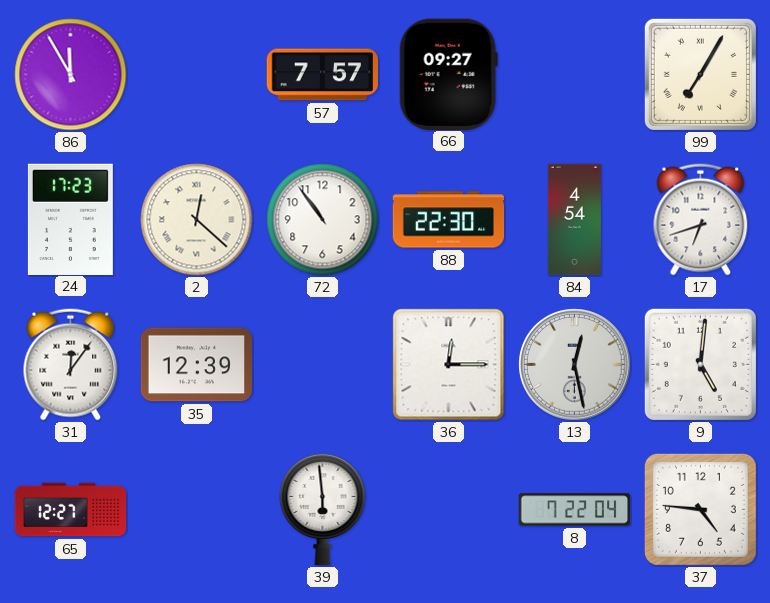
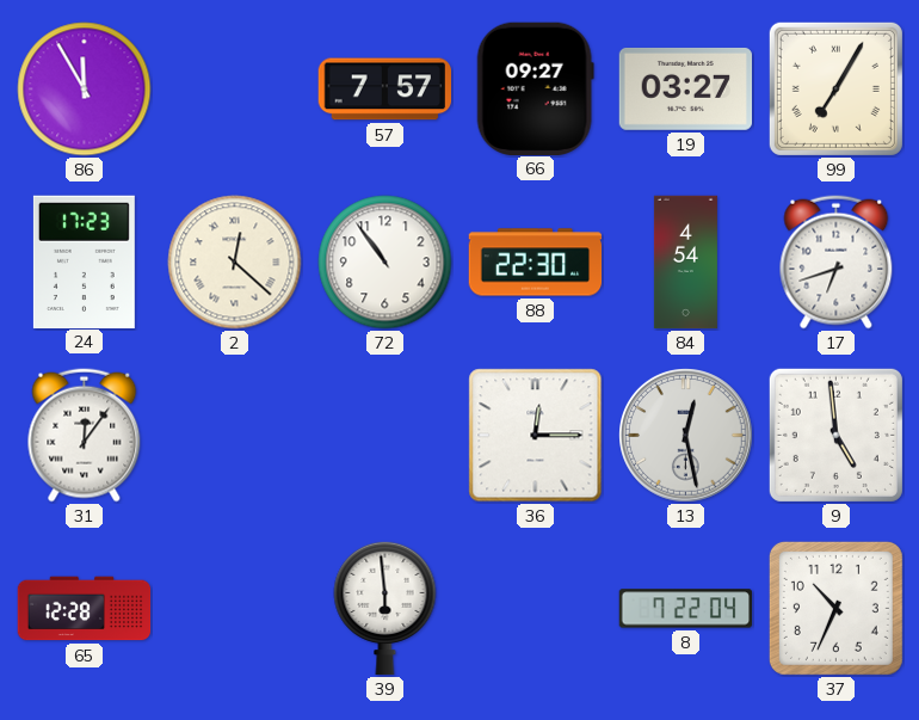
19: none -> 03:27
35: 12:39 -> none
9: 5:01 -> 4:59
65: 12:27 -> 12:28
37: 4:46 -> 10:34
